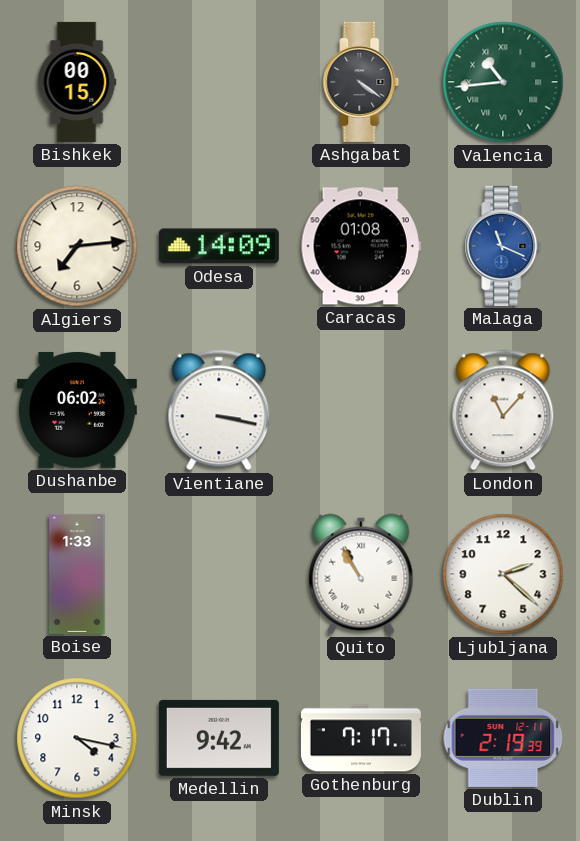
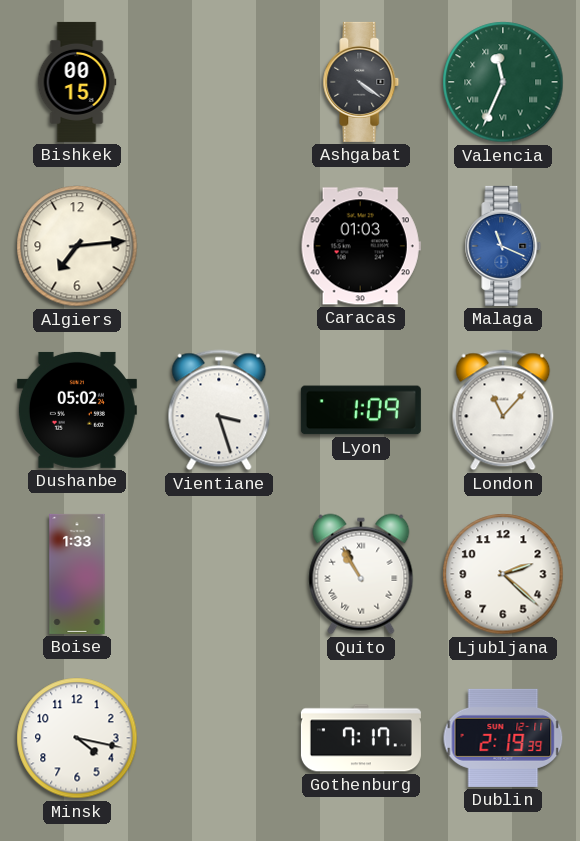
Valencia: 10:44 -> 11:34
Odesa: 14:09 -> none
Caracas: 01:08 -> 01:03
Dushanbe: 06:02 -> 05:02
Vientiane: 3:17 -> 3:27
Lyon: none -> 1:09
Medellin: 9:42 -> none
